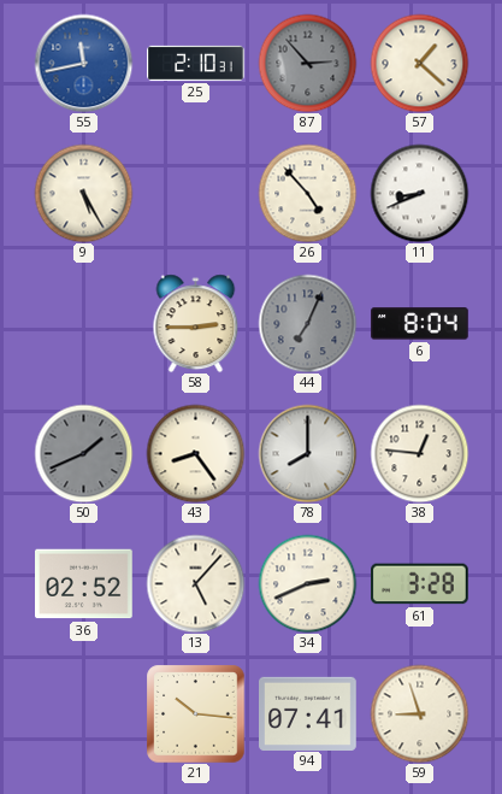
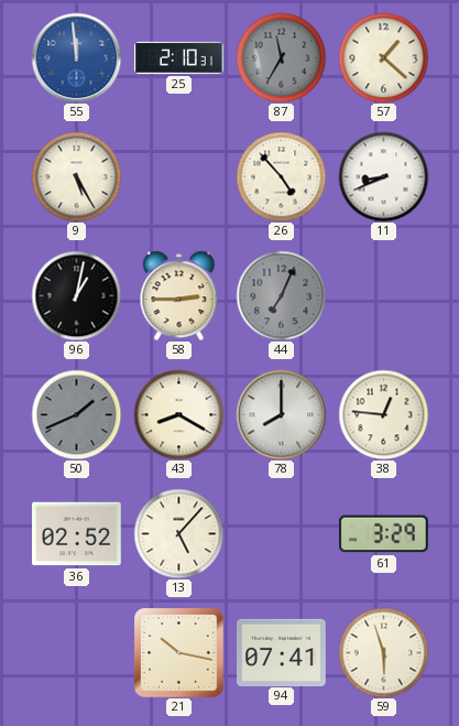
55: 11:43 -> 11:59
87: 2:53 -> 11:35
96: none -> 1:02
6: 8:04 -> none
43: 8:24 -> 8:20
34: 2:41 -> none
61: 3:28 -> 3:29
21: 10:16 -> 10:17
59: 8:57 -> 5:57
